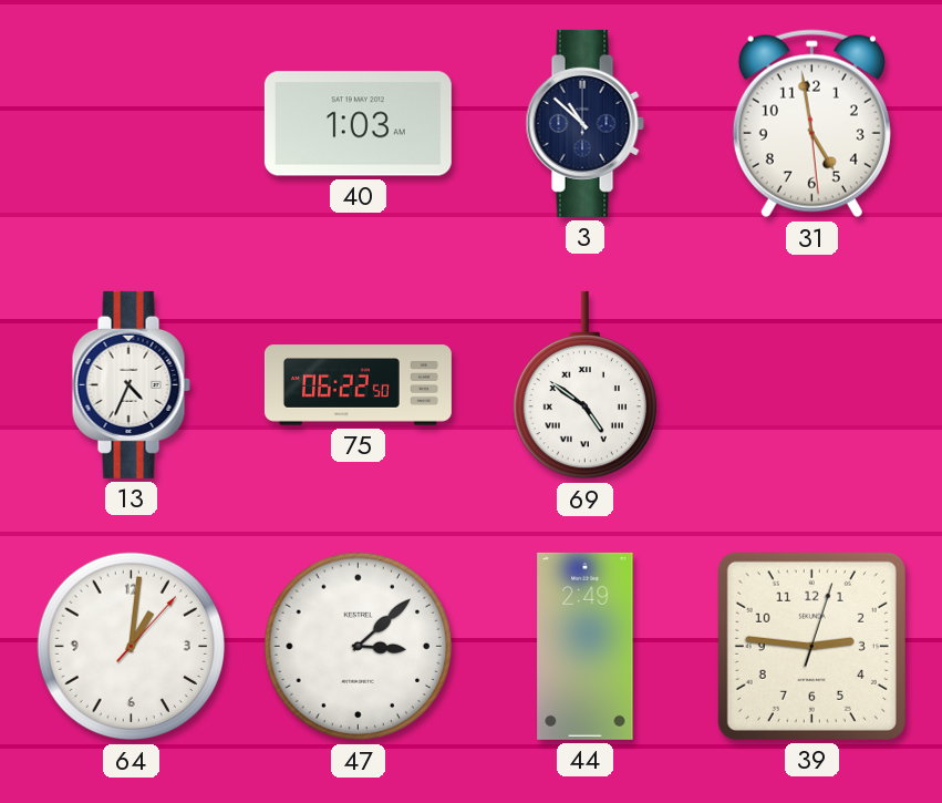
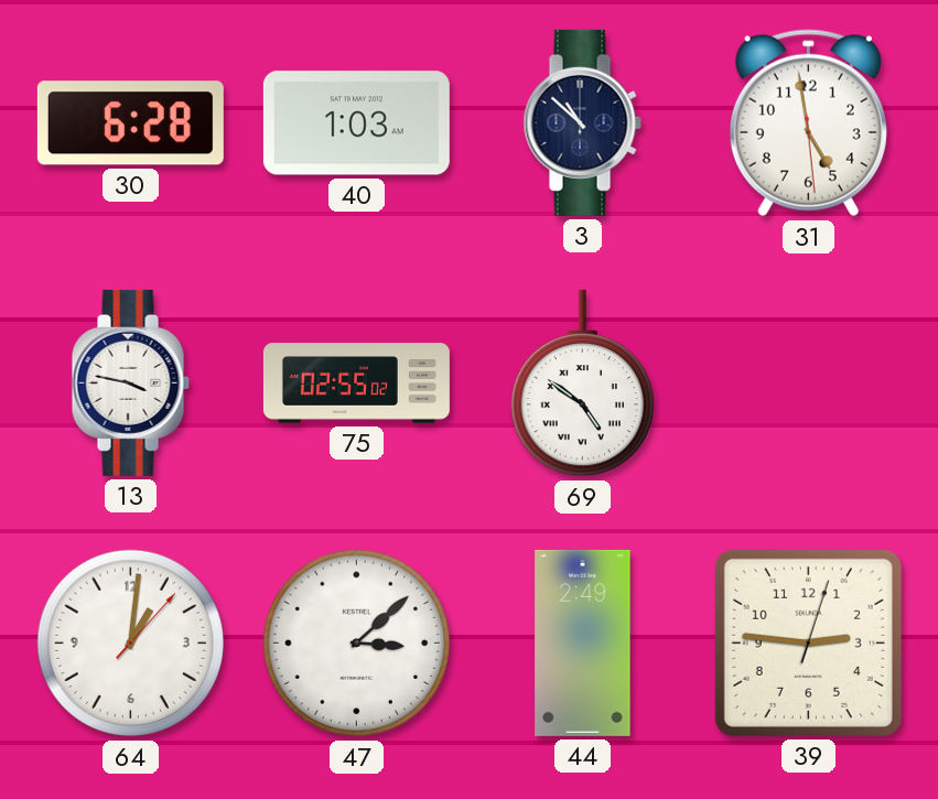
30: none -> 6:28
13: 4:34 -> 3:47
75: 06:22 -> 02:55
